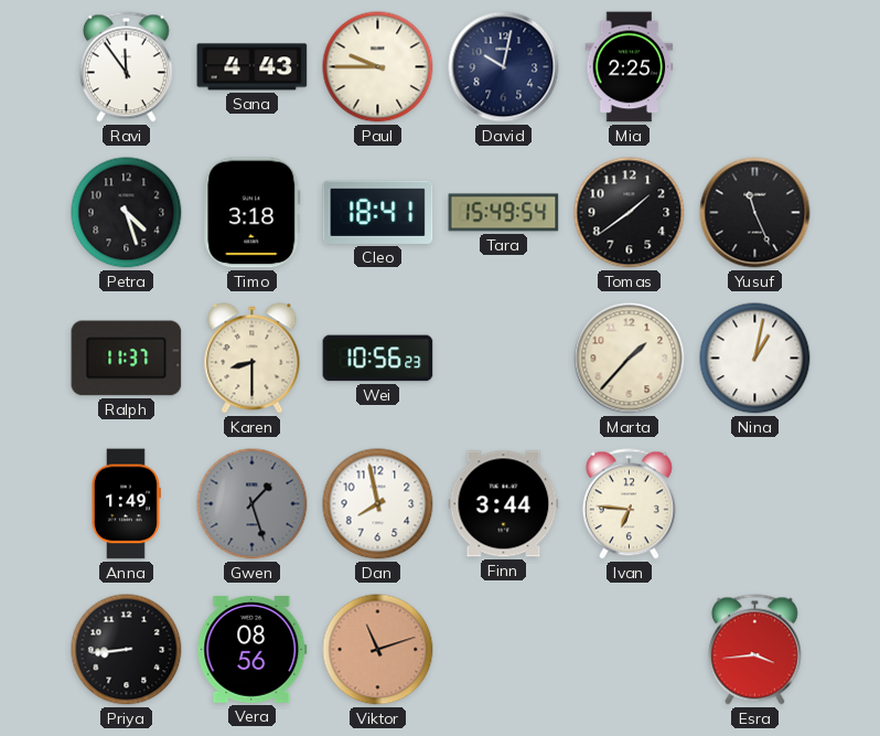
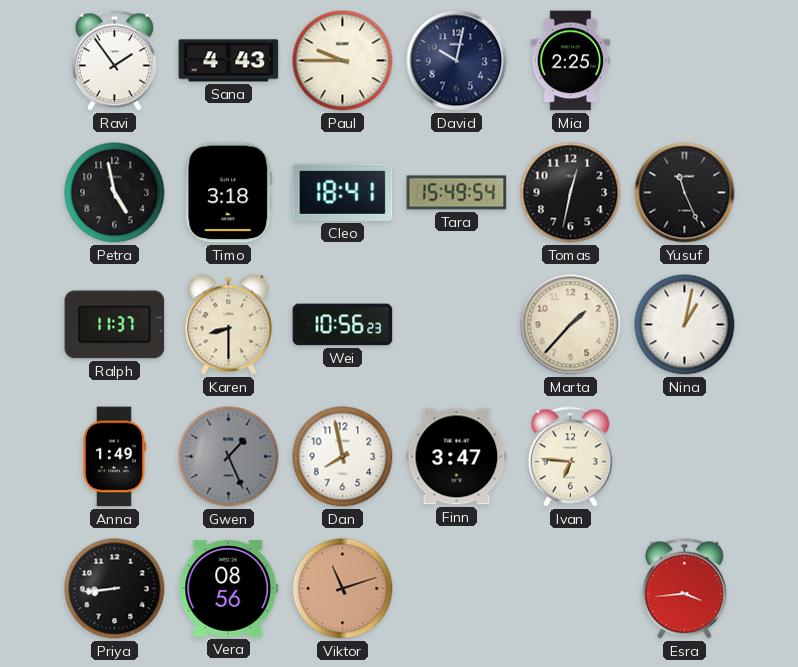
Ravi: 11:54 -> 1:54
Petra: 4:27 -> 4:58
Tomas: 1:39 -> 12:32
Gwen: 1:27 -> 1:26
Finn: 3:44 -> 3:47
